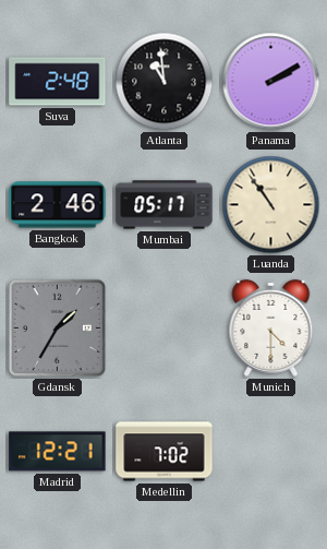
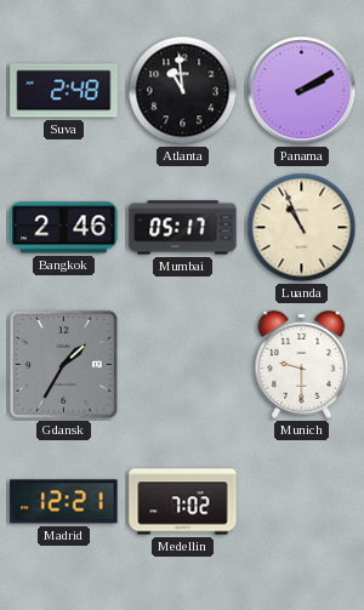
Luanda: 10:54 -> 10:56
Munich: 4:30 -> 9:30
